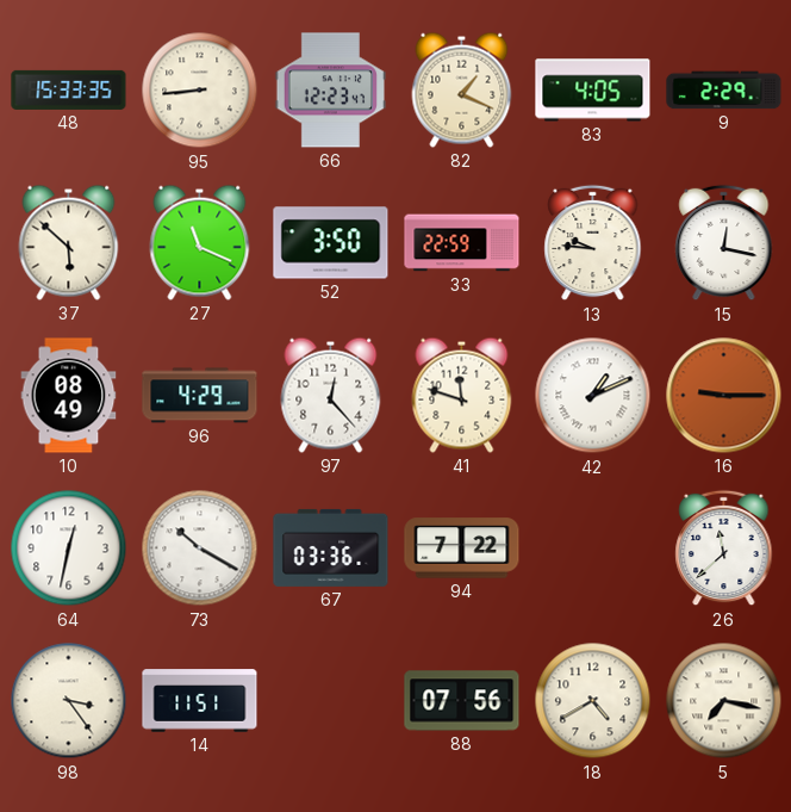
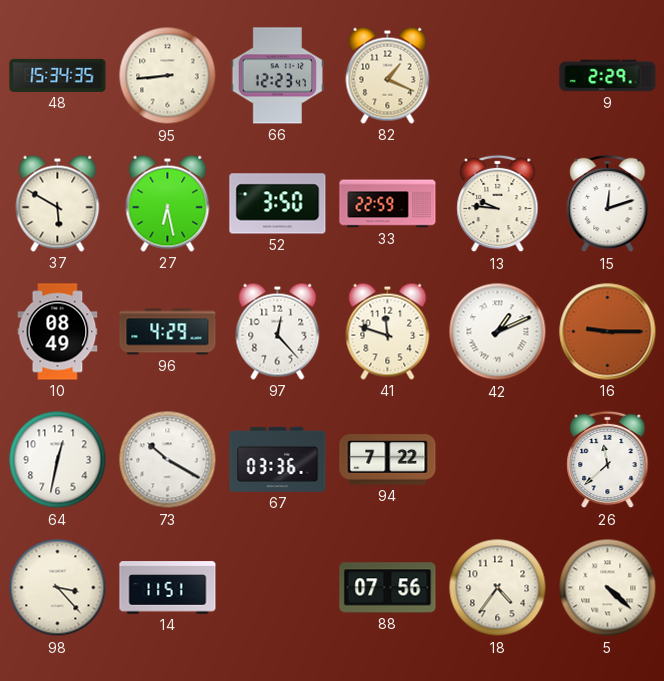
48: 15:33 -> 15:34
83: 4:05 -> none
37: 5:52 -> 5:50
27: 11:19 -> 6:28
15: 12:17 -> 12:12
98: 3:24 -> 3:23
18: 4:40 -> 4:36
5: 7:17 -> 4:22
